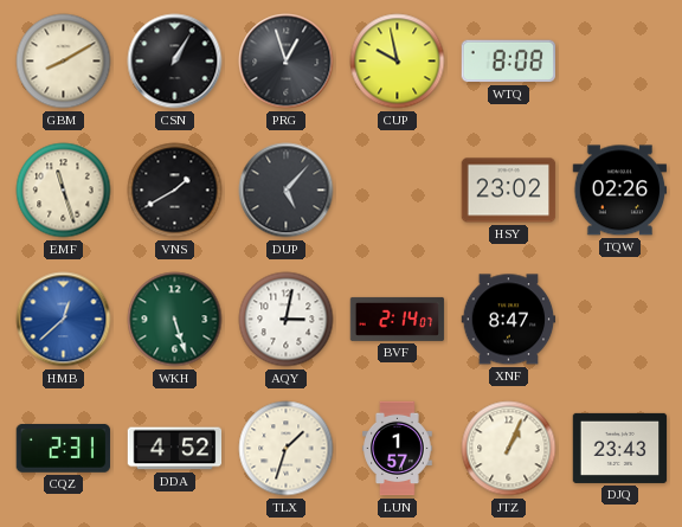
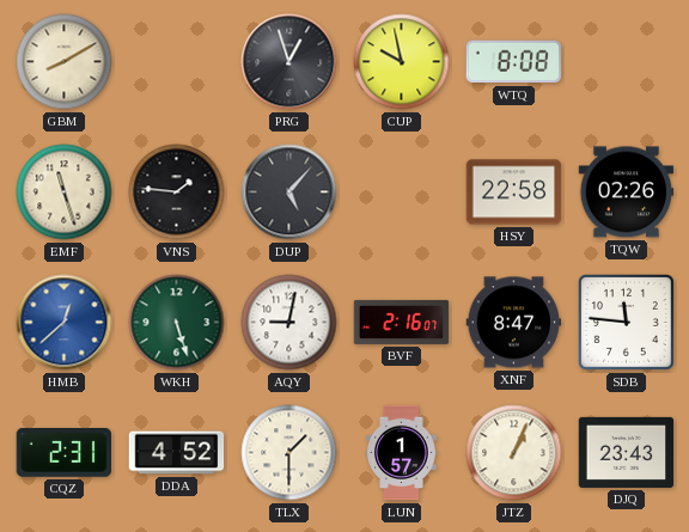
CSN: 1:05 -> none
VNS: 1:40 -> 1:46
HSY: 23:02 -> 22:58
AQY: 3:02 -> 9:02
BVF: 2:14 -> 2:16
SDB: none -> 11:46
TLX: 1:33 -> 1:30
